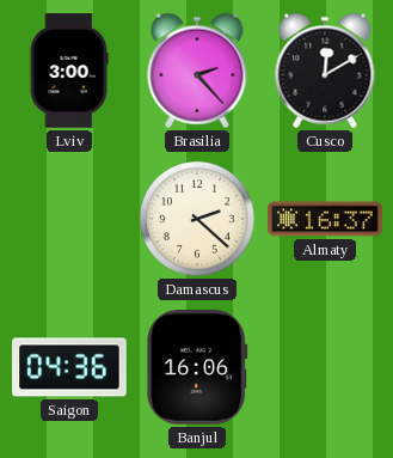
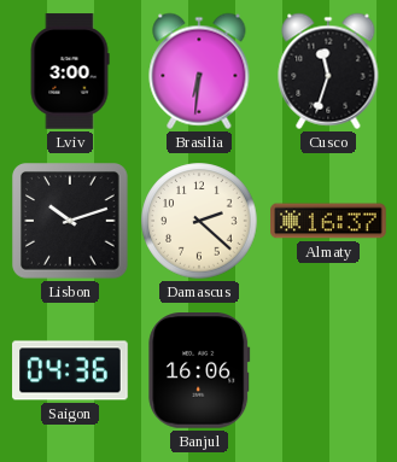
Brasilia: 2:23 -> 6:31
Cusco: 12:10 -> 11:33
Lisbon: none -> 10:12
